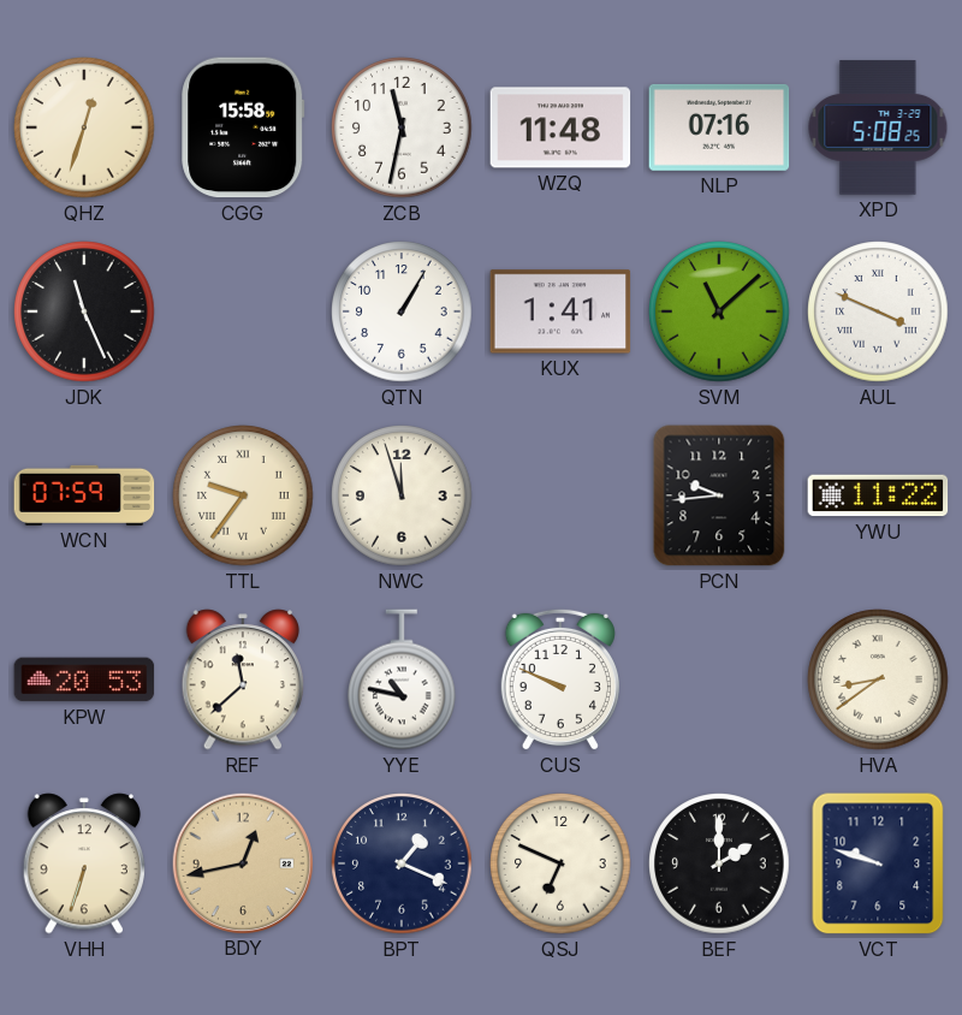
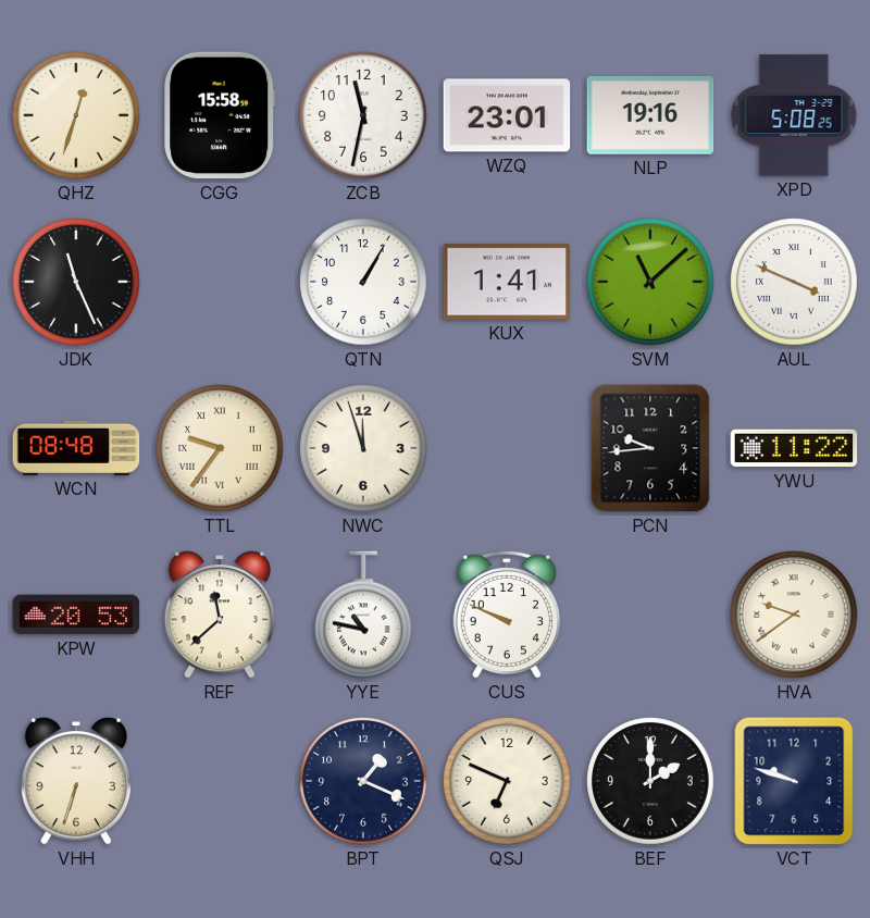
WZQ: 11:48 -> 23:01
NLP: 07:16 -> 19:16
WCN: 07:59 -> 08:48
HVA: 8:39 -> 9:39
BDY: 12:43 -> none
